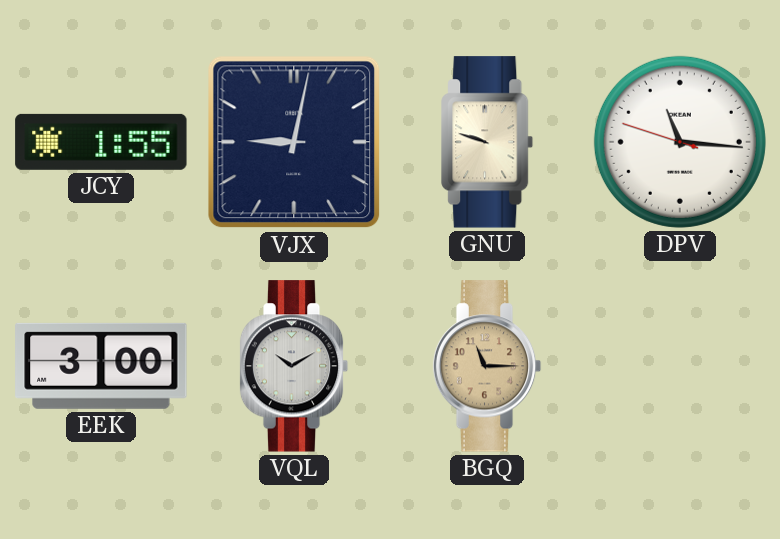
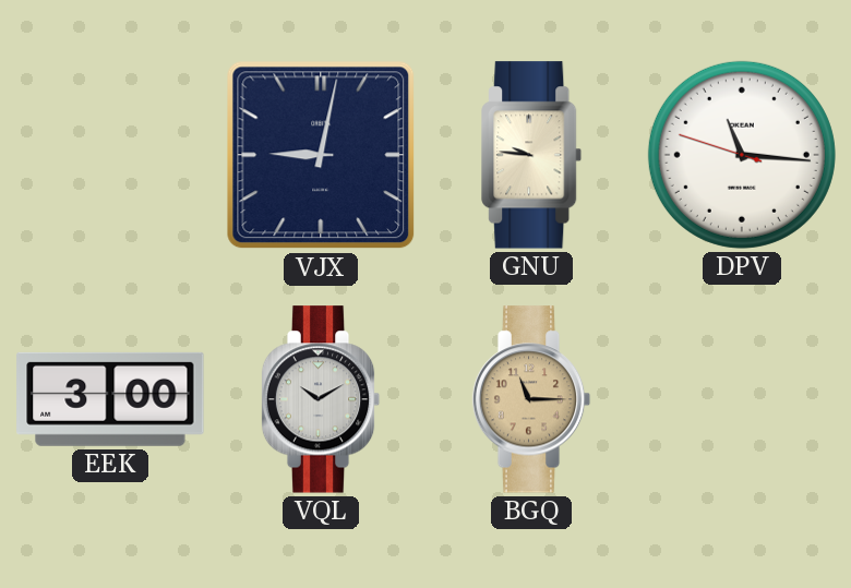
JCY: 1:55 -> none
GNU: 9:48 -> 9:46
